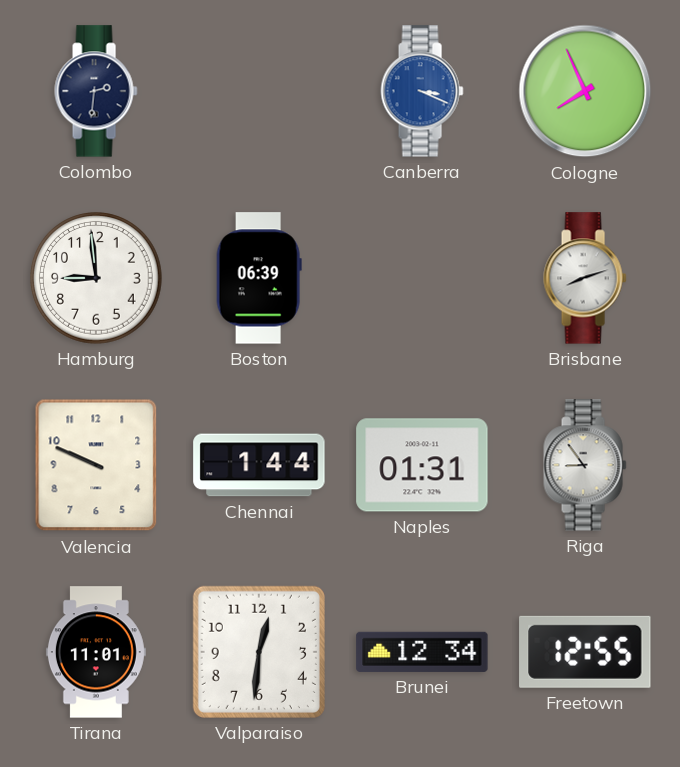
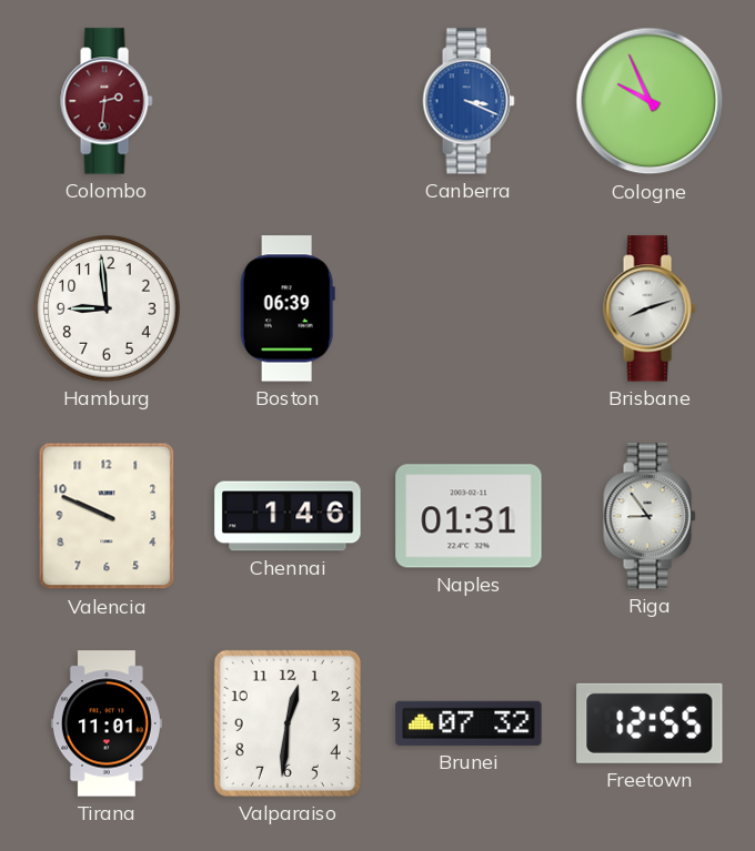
Colombo dial: navy -> burgundy
Cologne: 7:56 -> 9:56
Chennai: 1:44 -> 1:46
Brunei: 12:34 -> 07:32
